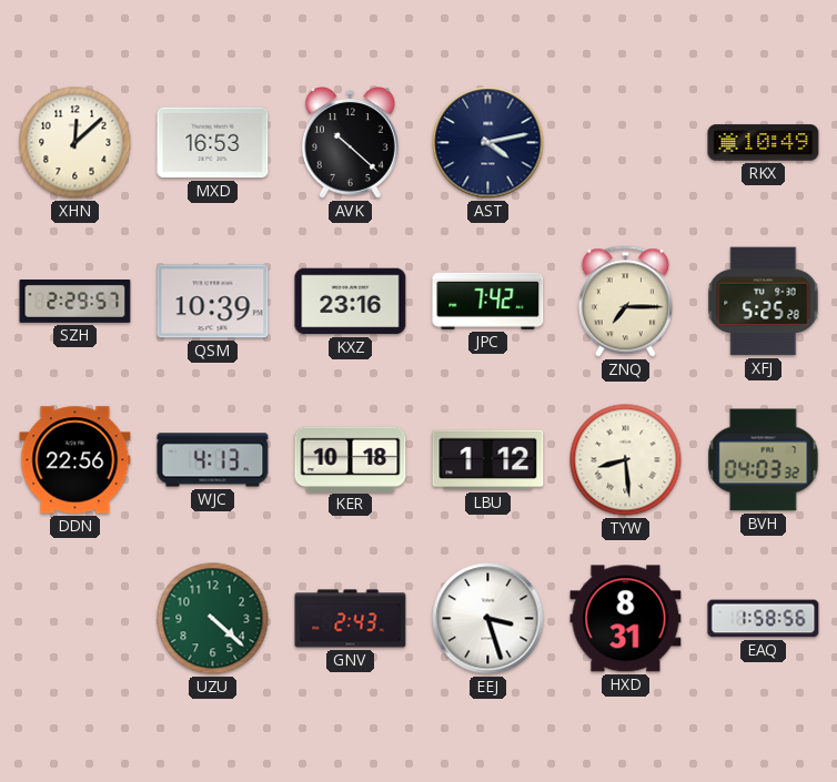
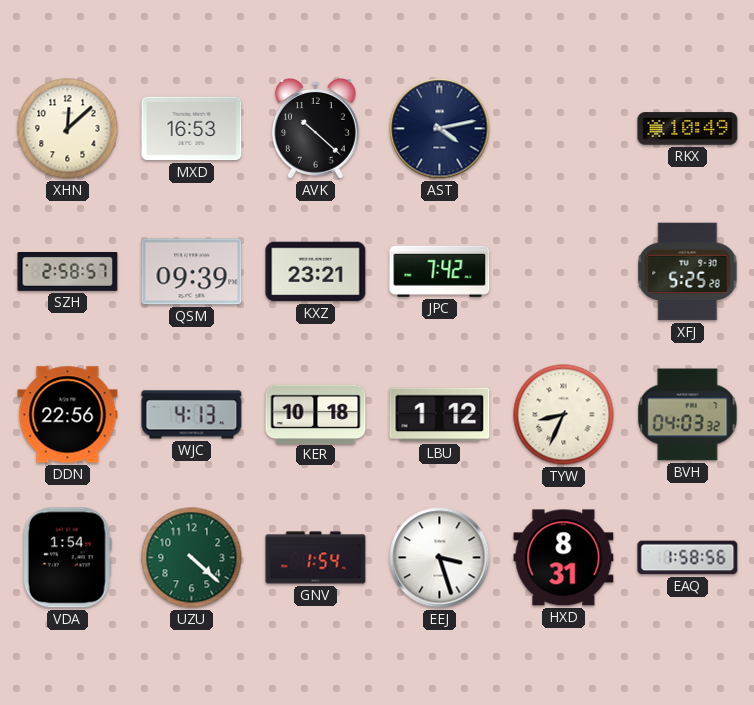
SZH: 2:29 -> 2:58
QSM: 10:39 -> 09:39
KXZ: 23:16 -> 23:21
ZNQ: 7:15 -> none
TYW: 8:29 -> 8:34
VDA: none -> 1:54
GNV: 2:43 -> 1:54
